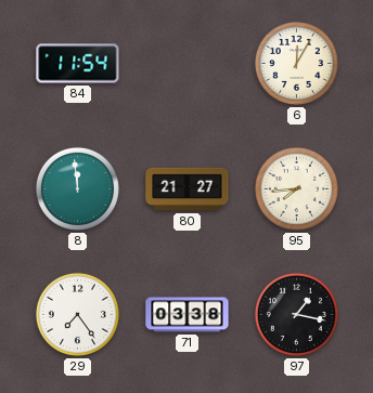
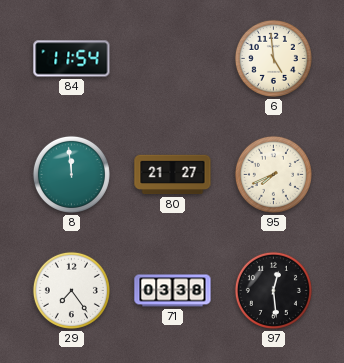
6: 12:05 -> 4:59
95: 7:44 -> 7:41
97: 1:17 -> 12:29
